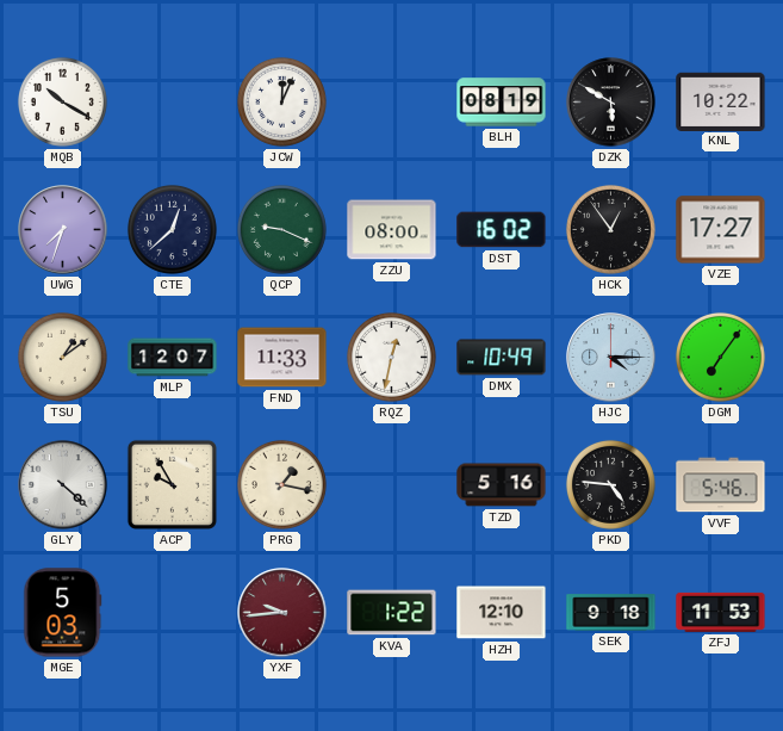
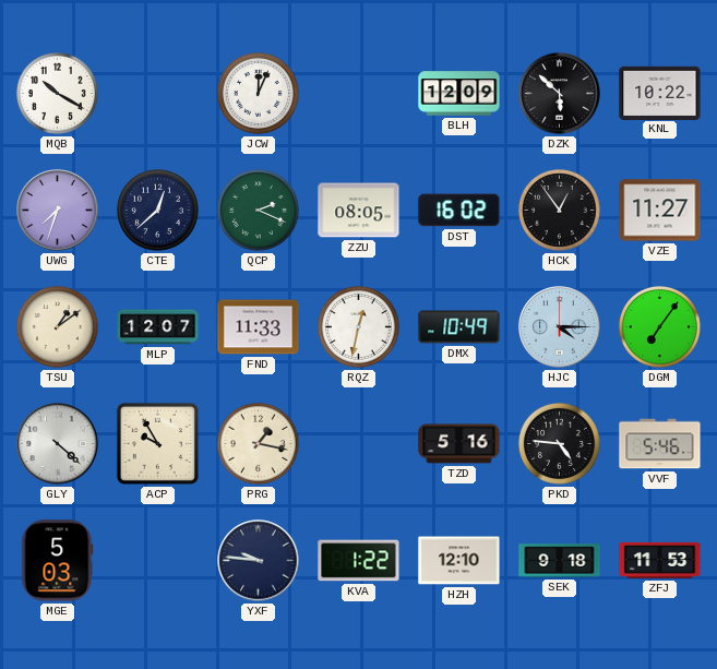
BLH: 08:19 -> 12:09
DZK: 5:50 -> 5:52
QCP: 9:19 -> 2:19
ZZU: 08:00 -> 08:05
VZE: 17:27 -> 11:27
YXF: 9:44 -> 9:46
YXF dial: burgundy -> navy
